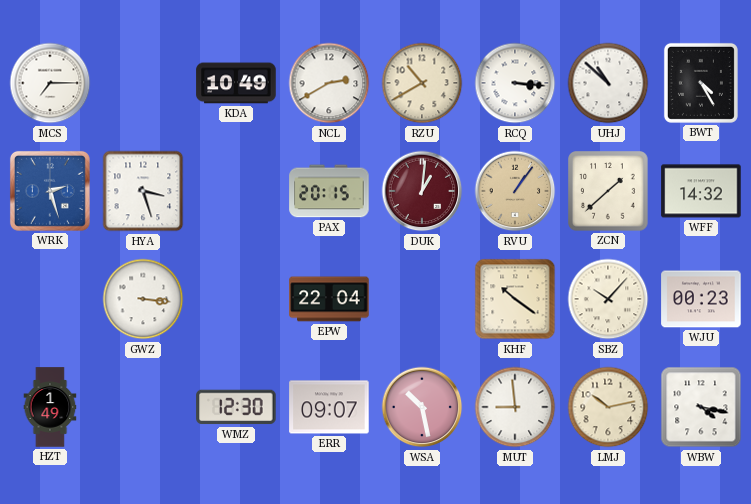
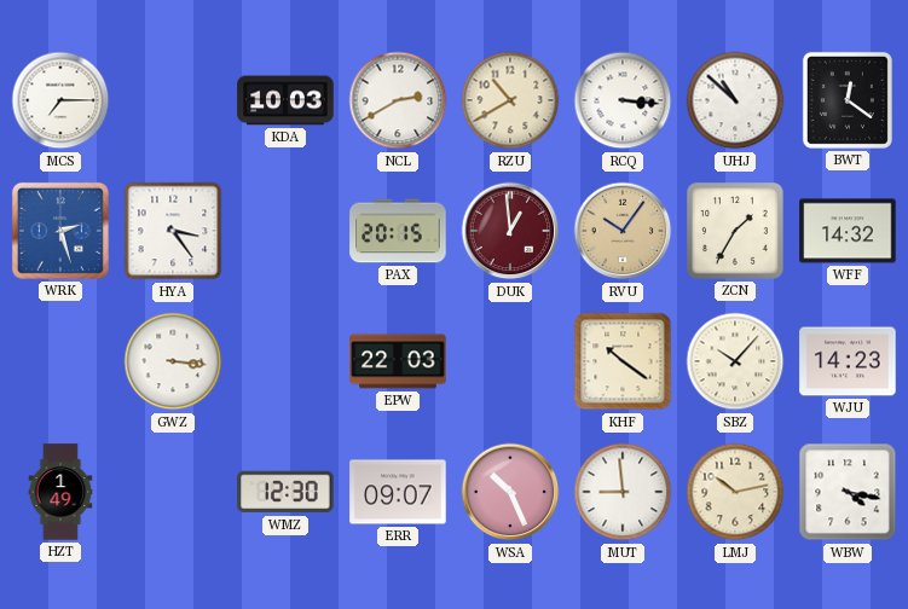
KDA: 10:49 -> 10:03
BWT: 4:25 -> 12:21
HYA: 3:27 -> 3:24
DUK: 1:01 -> 12:59
RVU: 1:06 -> 10:06
ZCN: 1:38 -> 1:35
EPW: 22:04 -> 22:03
WJU: 00:23 -> 14:23
WSA: 10:28 -> 10:26
